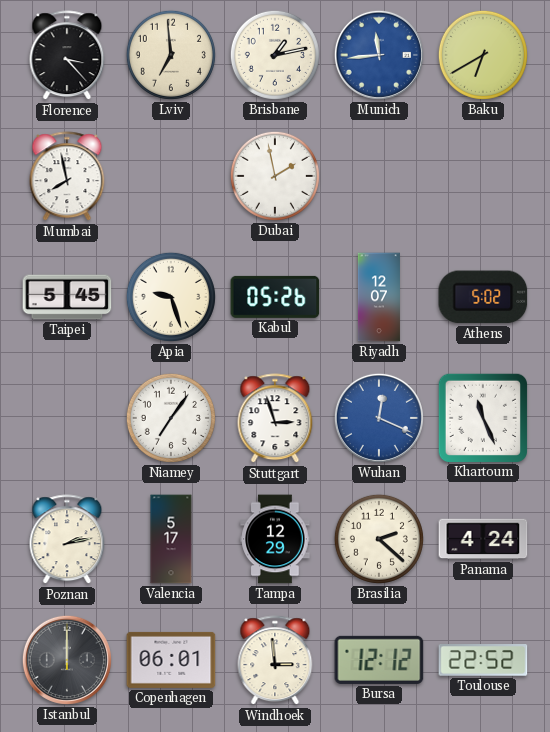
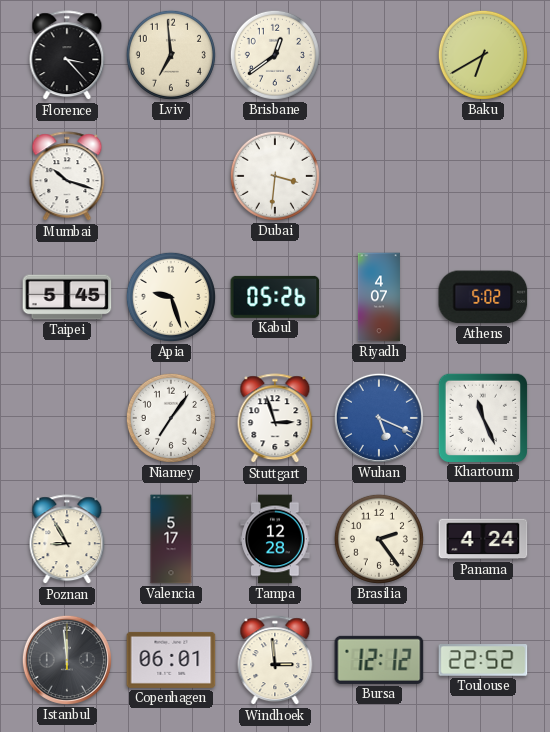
Brisbane: 1:13 -> 12:39
Munich: 11:44 -> none
Mumbai: 7:58 -> 10:18
Dubai: 1:58 -> 3:31
Riyadh: 12:07 -> 4:07
Wuhan: 12:19 -> 5:19
Poznan: 2:13 -> 8:55
Tampa: 12:29 -> 12:28
Brasilia: 2:22 -> 2:24
Istanbul: 12:00 -> 11:59
